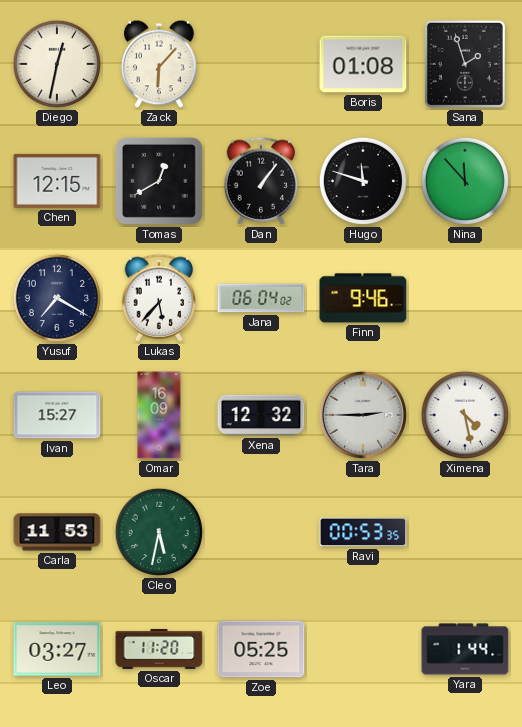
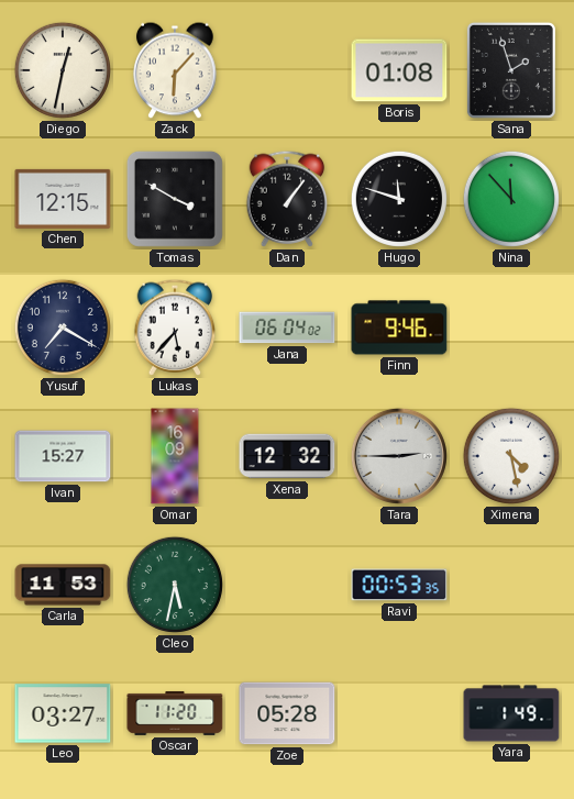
Tomas: 12:40 -> 3:50
Zoe: 05:25 -> 05:28
Yara: 1:44 -> 1:49
